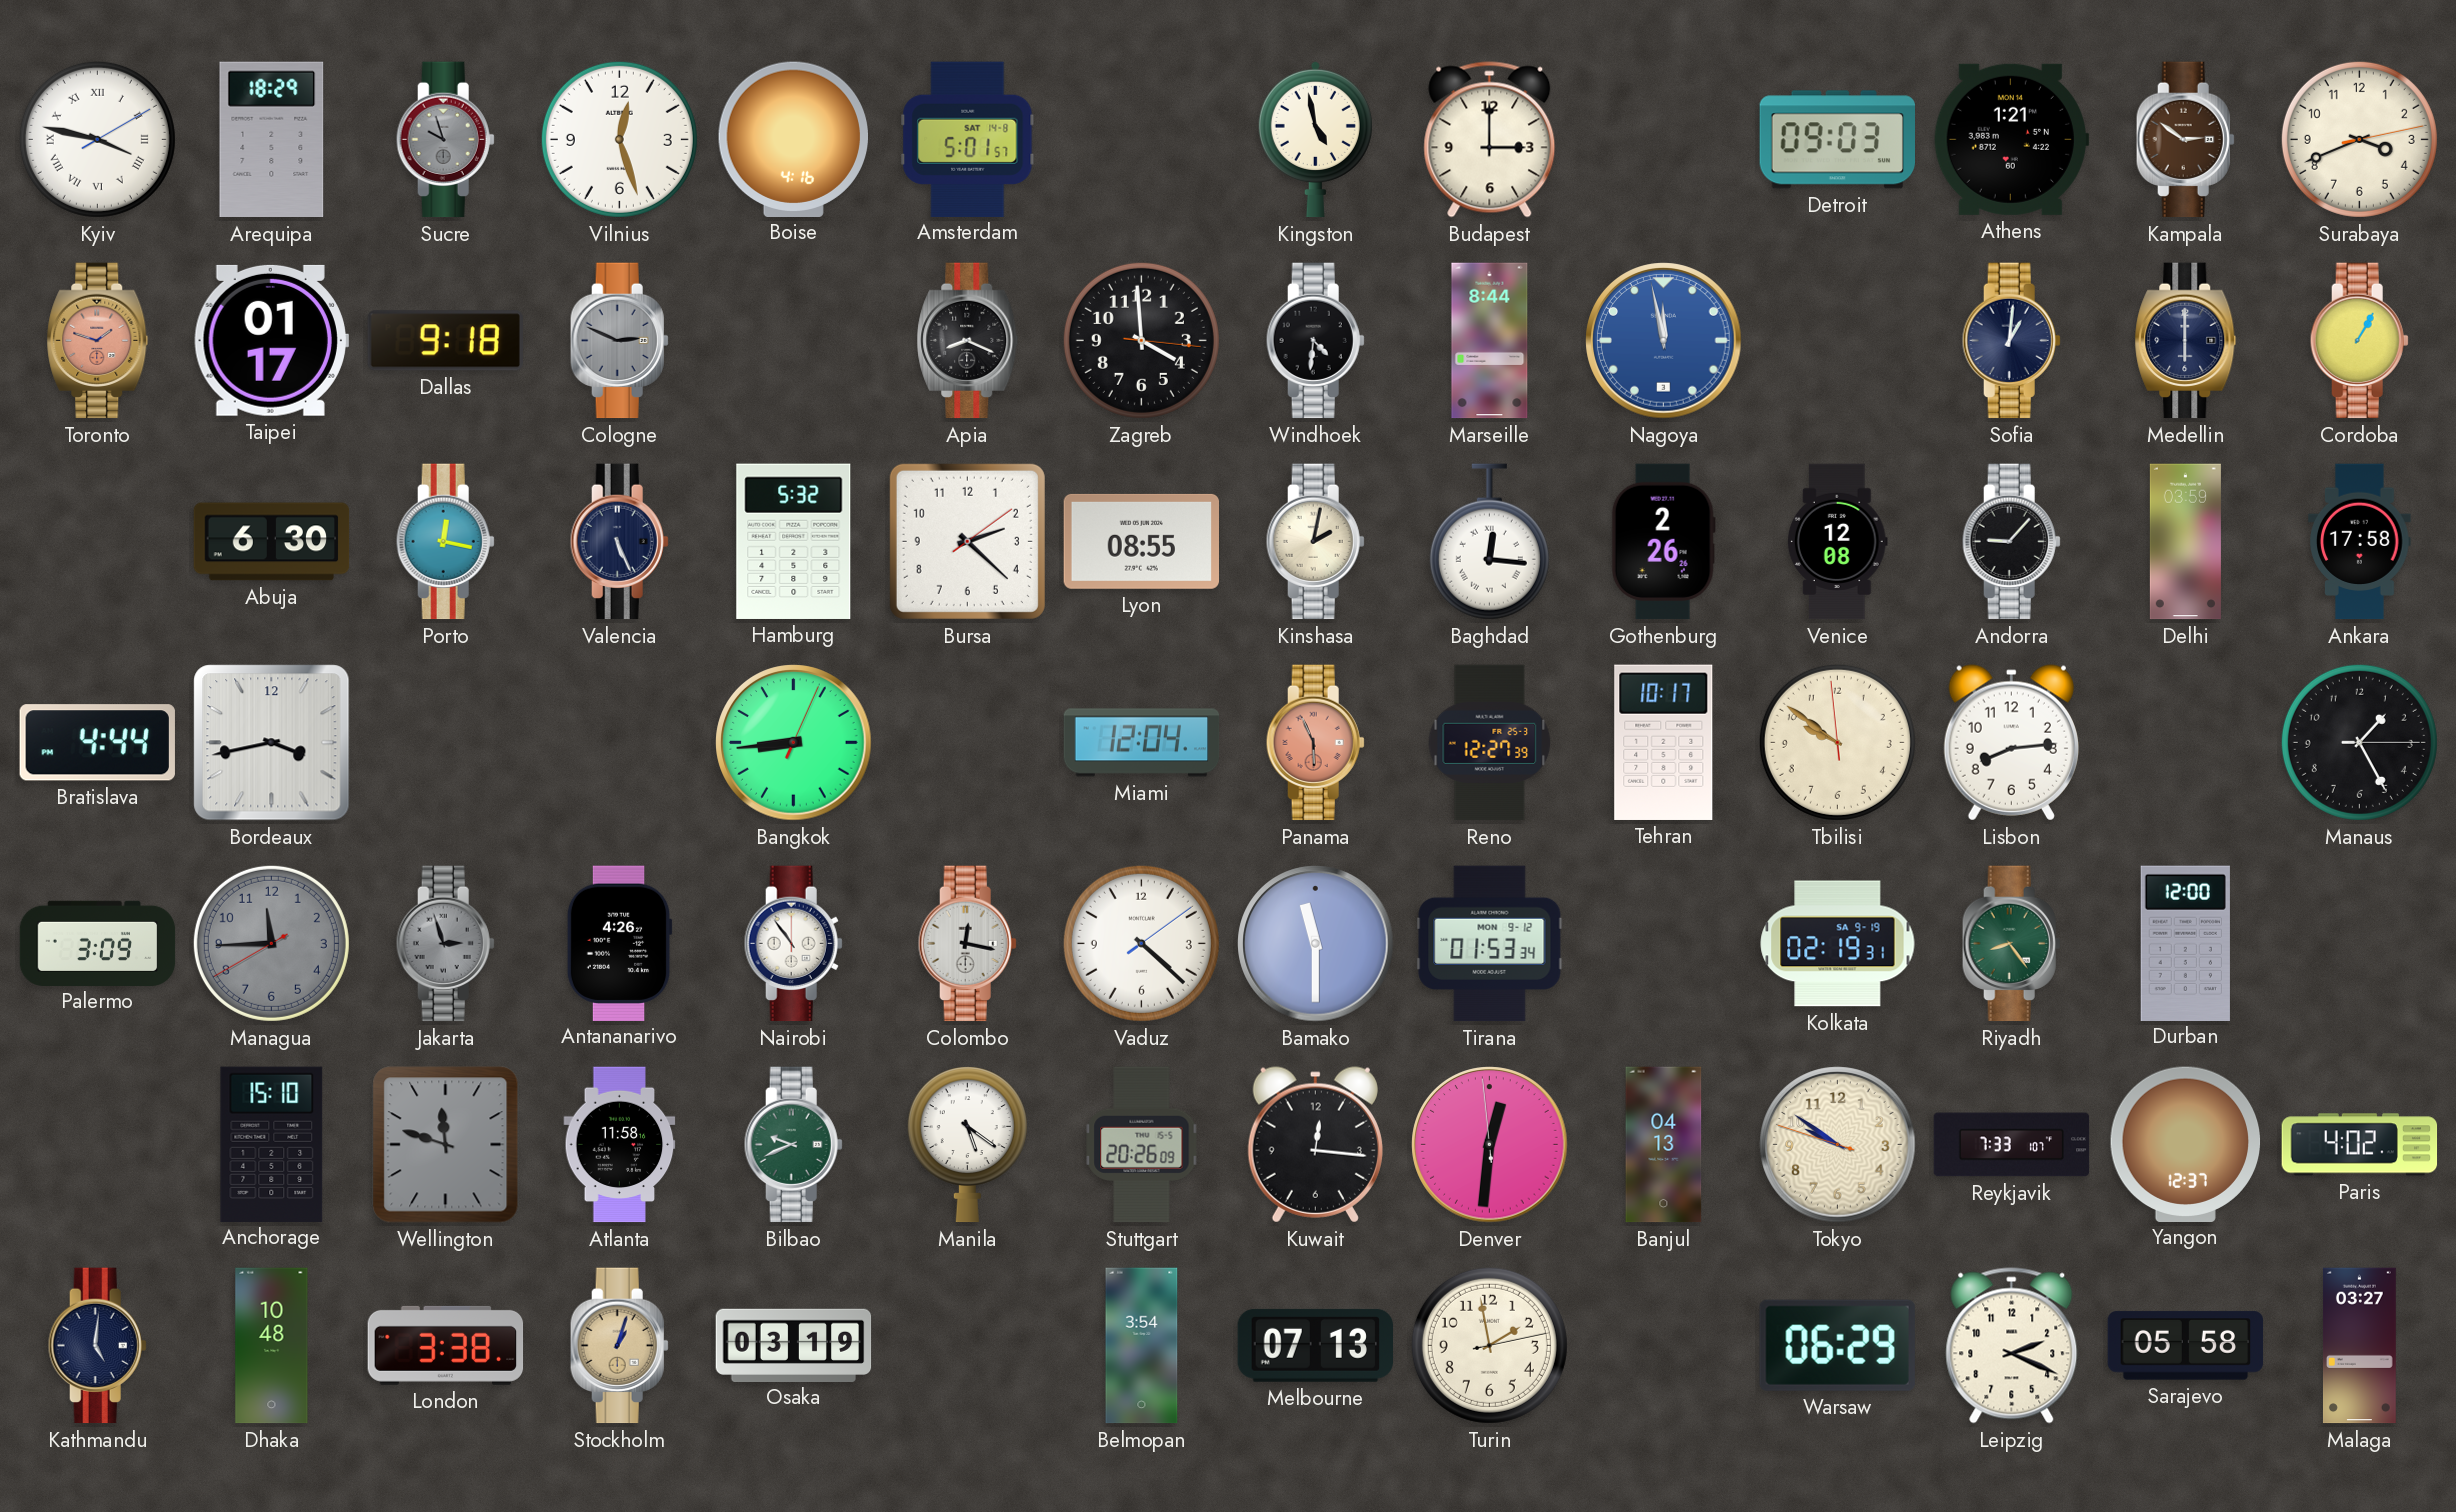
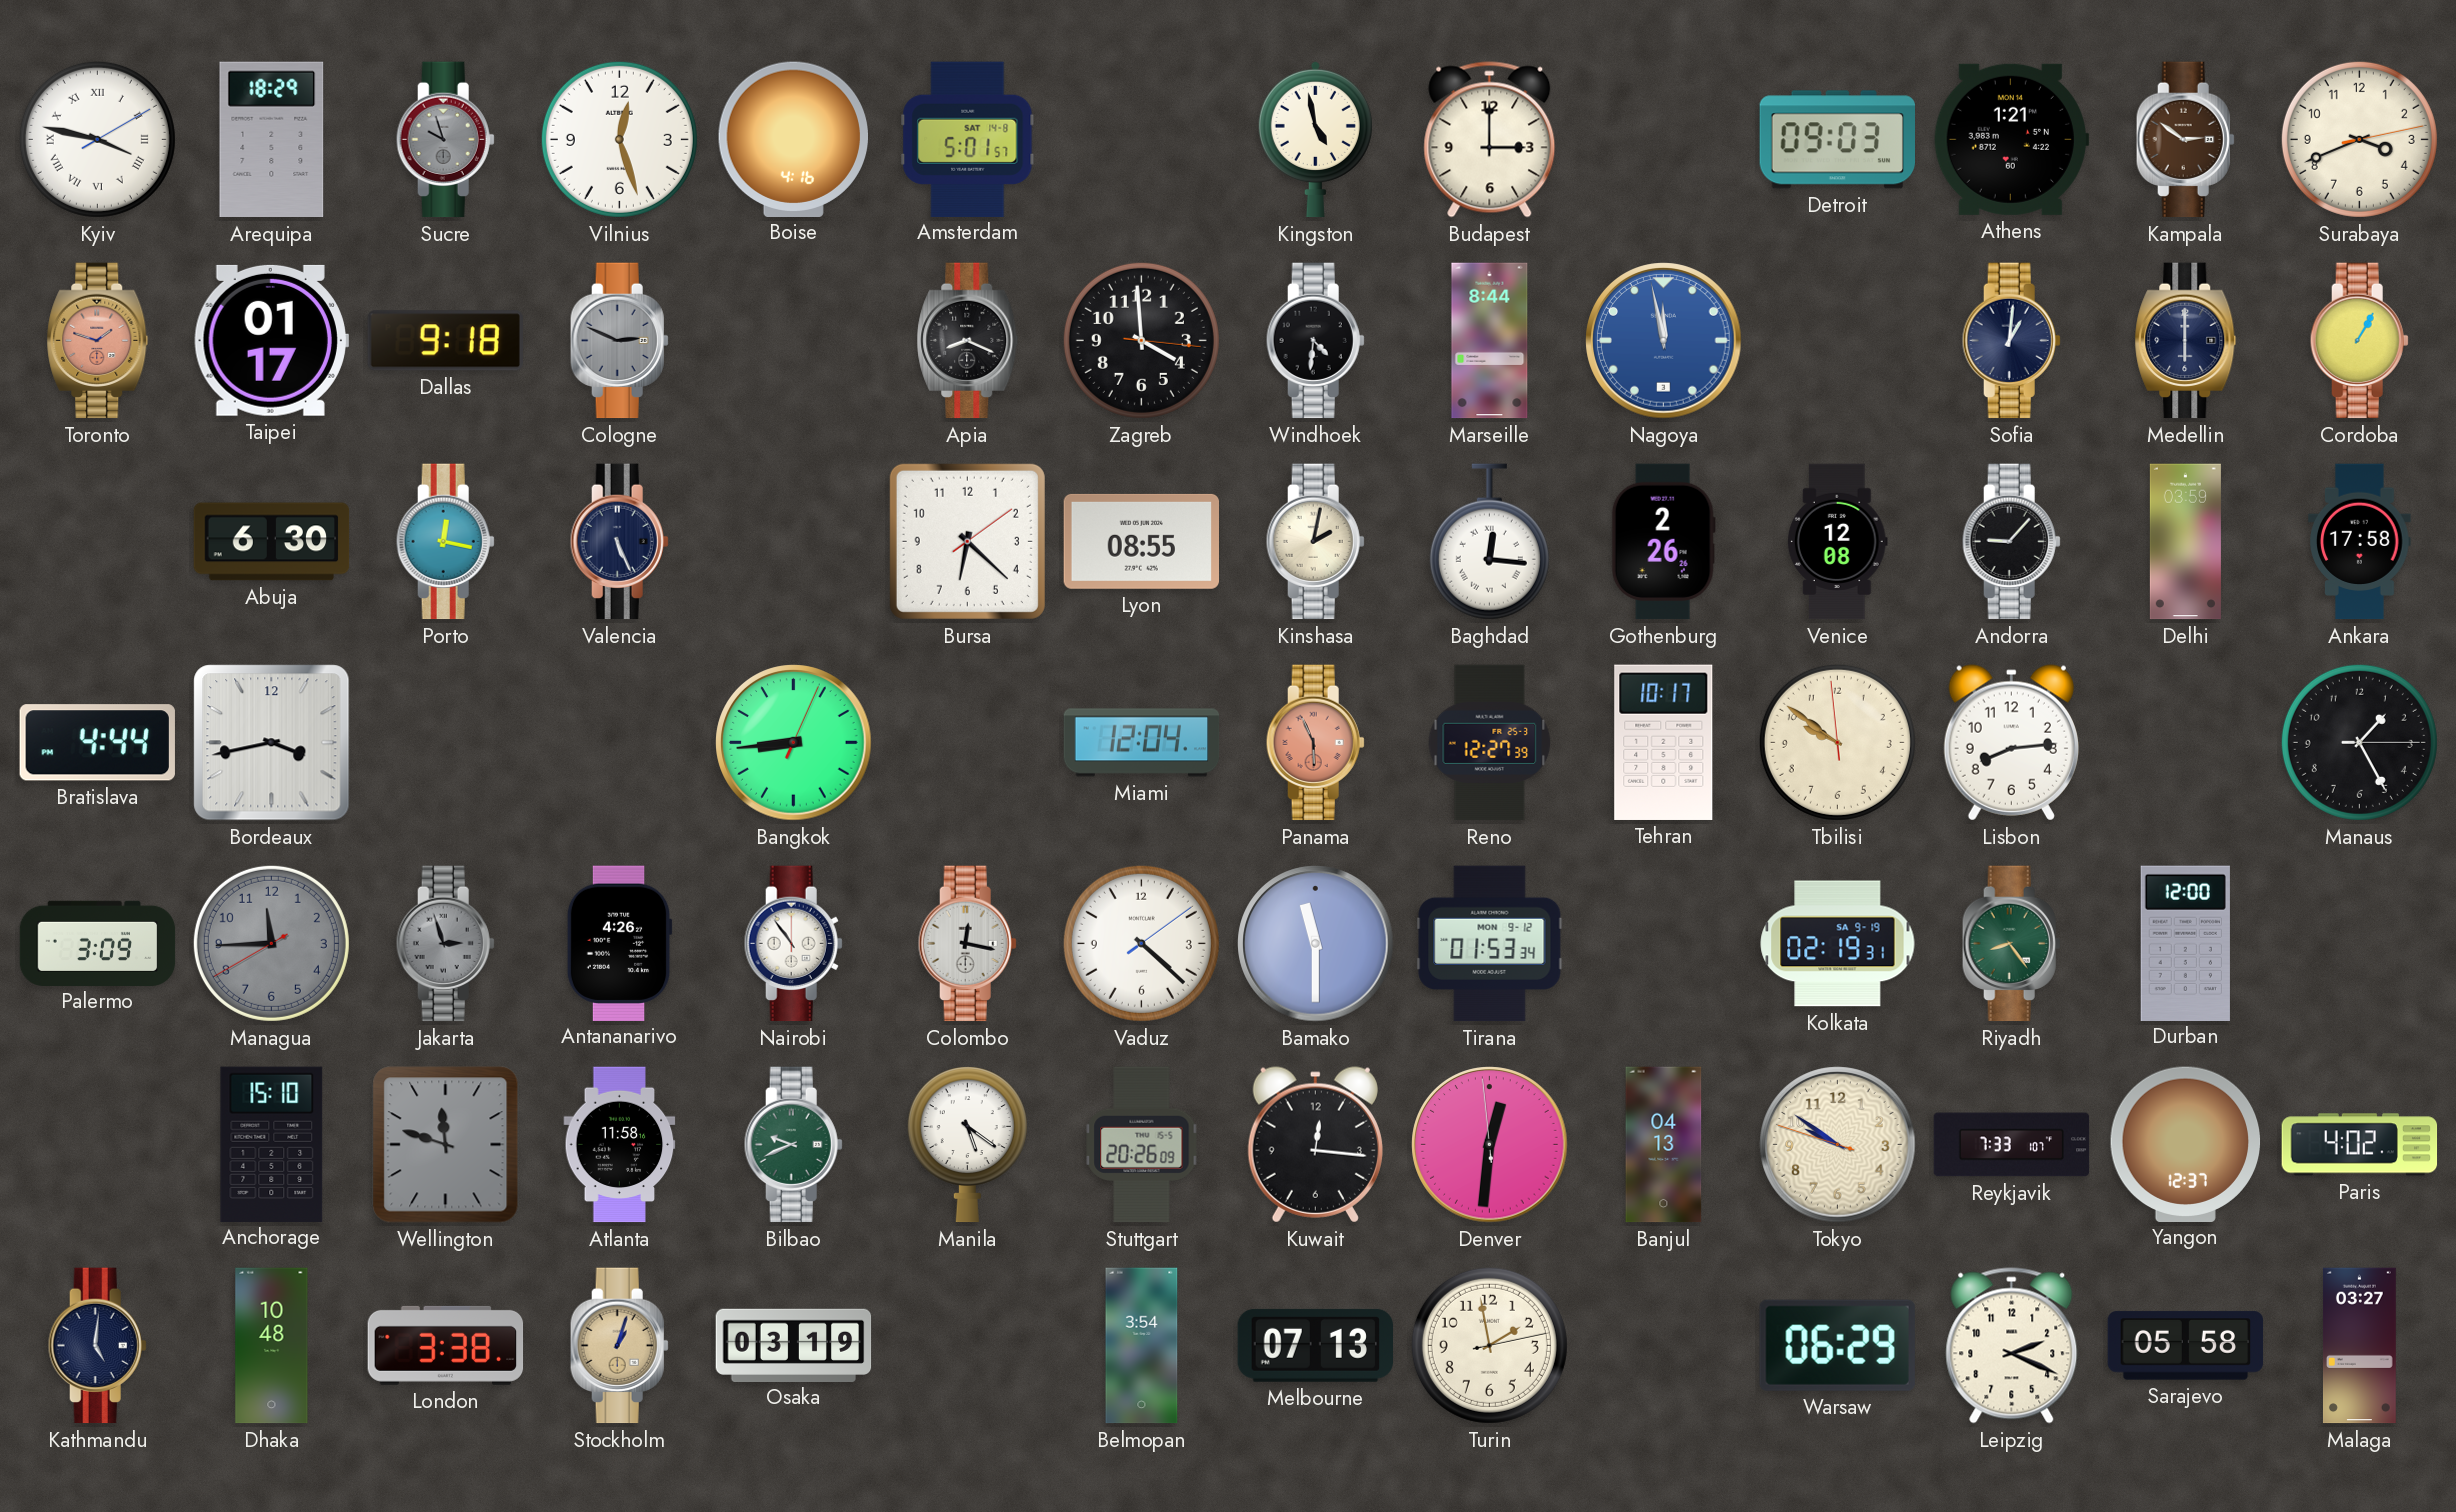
Hamburg: 5:32 -> none
Bursa: 2:22 -> 6:22
